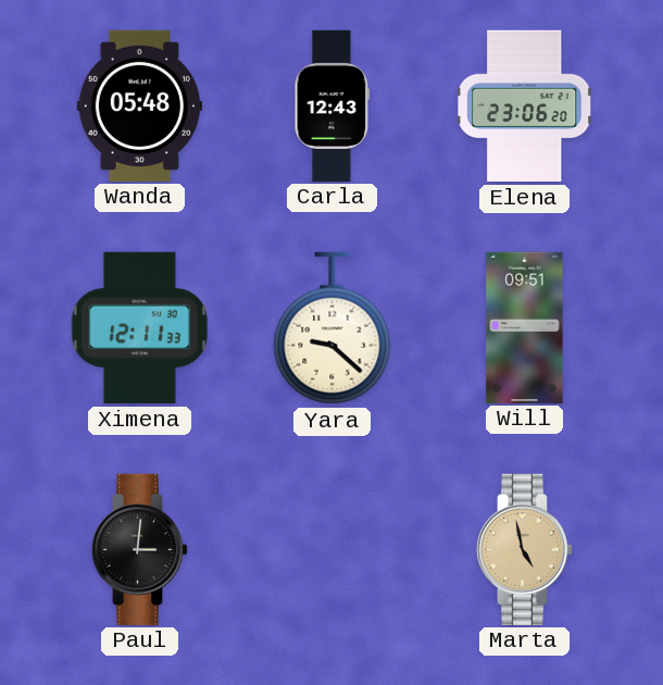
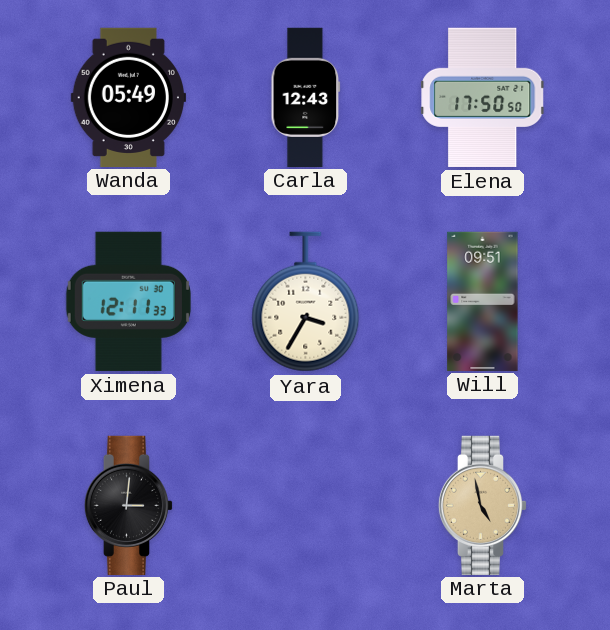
Wanda: 05:48 -> 05:49
Elena: 23:06 -> 17:50
Yara: 9:22 -> 3:35
